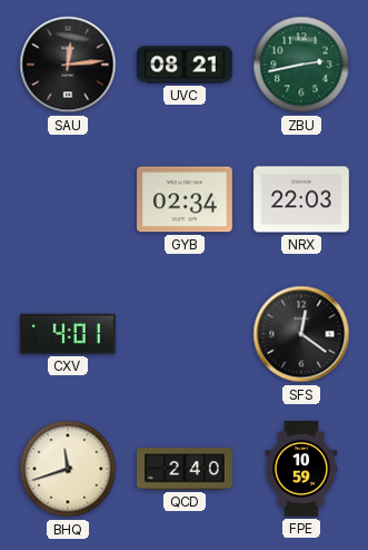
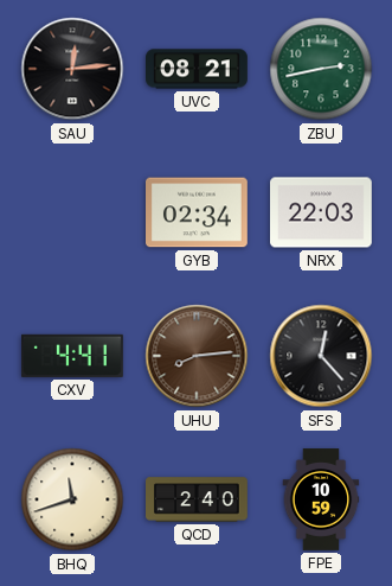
CXV: 4:01 -> 4:41
UHU: none -> 8:14
SFS: 12:21 -> 12:23
